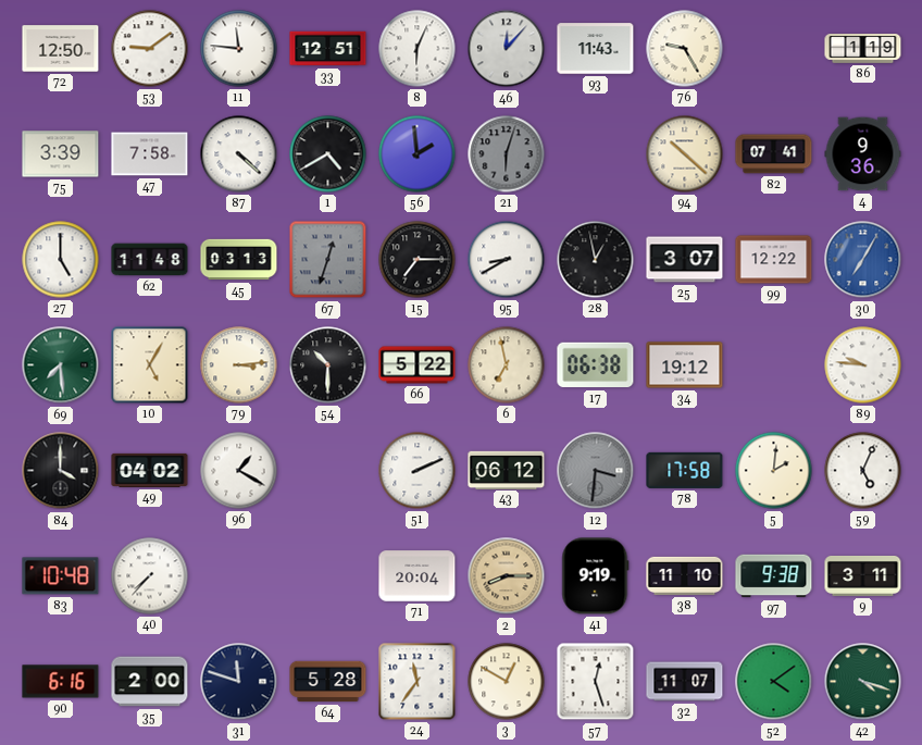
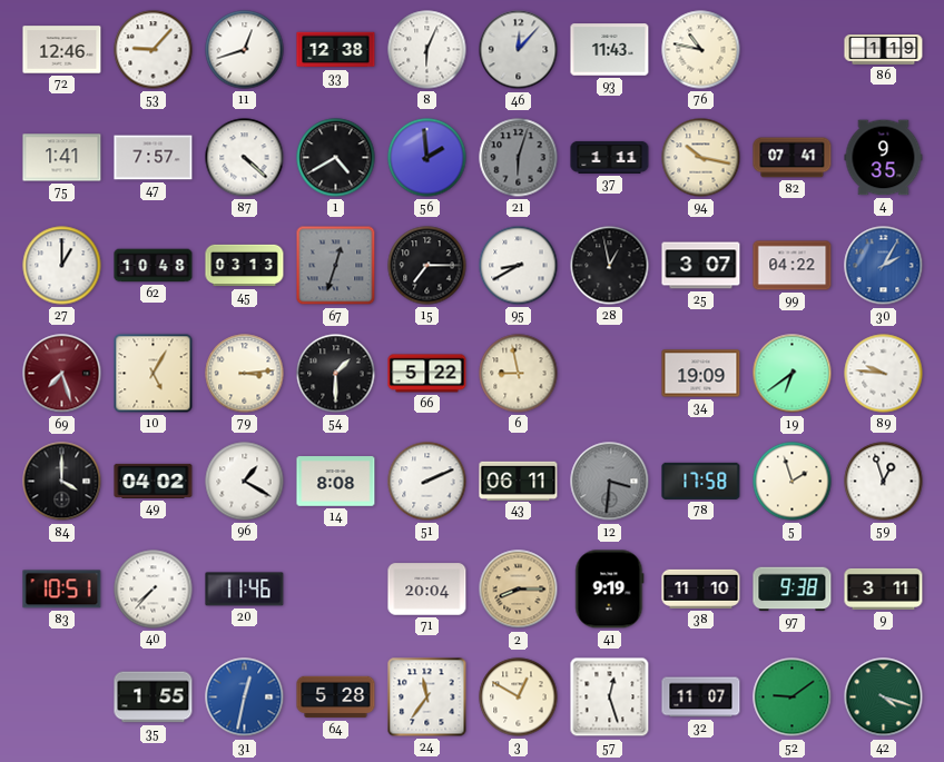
72: 12:50 -> 12:46
53: 9:09 -> 9:07
11: 11:46 -> 12:42
33: 12:51 -> 12:38
76: 9:25 -> 10:47
75: 3:39 -> 1:41
47: 7:58 -> 7:57
37: none -> 1:11
94: 10:22 -> 10:17
4: 9:36 -> 9:35
27: 5:00 -> 1:00
62: 11:48 -> 10:48
99: 12:22 -> 04:22
30: 7:05 -> 2:05
69: 7:29 -> 7:27
69 dial: green -> burgundy
54: 10:30 -> 1:30
6: 6:58 -> 8:58
17: 06:38 -> none
34: 19:12 -> 19:09
19: none -> 6:39
14: none -> 8:08
43: 06:12 -> 06:11
5: 2:01 -> 1:57
59: 5:04 -> 12:57
83: 10:48 -> 10:51
20: none -> 11:46
90: 6:16 -> none
35: 2:00 -> 1:55
31: 11:48 -> 12:32
31 dial: navy -> blue
52: 4:09 -> 9:09
